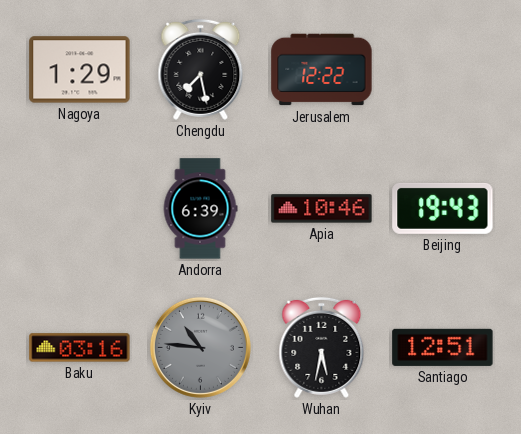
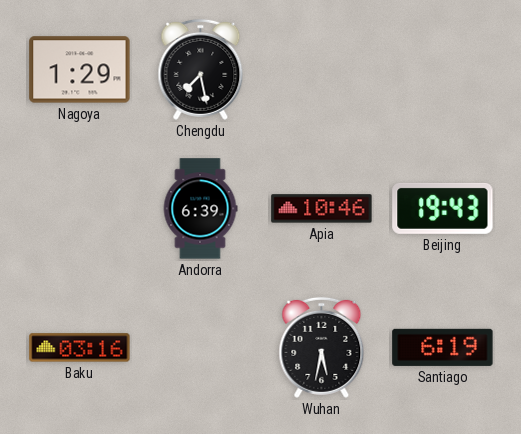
Jerusalem: 12:22 -> none
Kyiv: 10:46 -> none
Santiago: 12:51 -> 6:19
